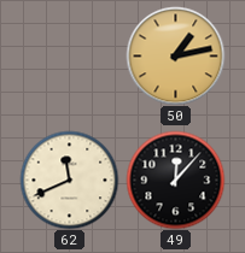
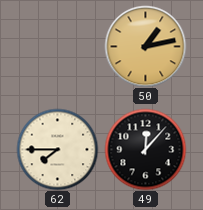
62: 11:41 -> 7:45
